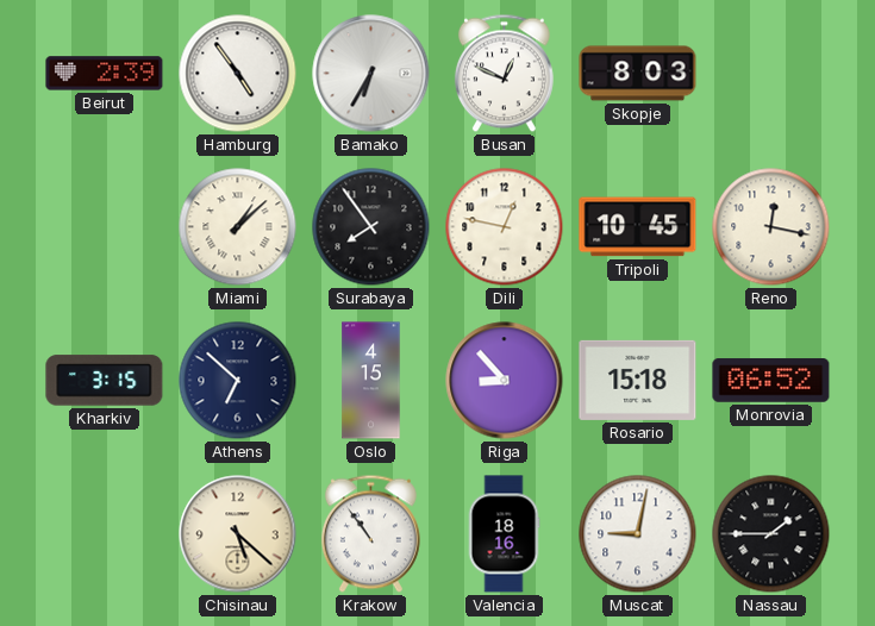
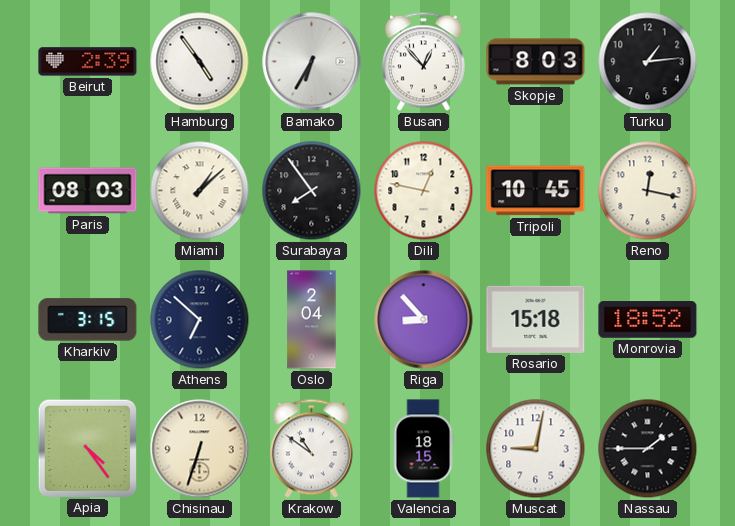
Busan: 12:49 -> 12:53
Turku: none -> 1:14
Paris: none -> 08:03
Oslo: 4:15 -> 2:04
Monrovia: 06:52 -> 18:52
Apia: none -> 4:24
Chisinau: 5:22 -> 6:33
Krakow: 10:54 -> 10:51
Valencia: 18:16 -> 18:15
